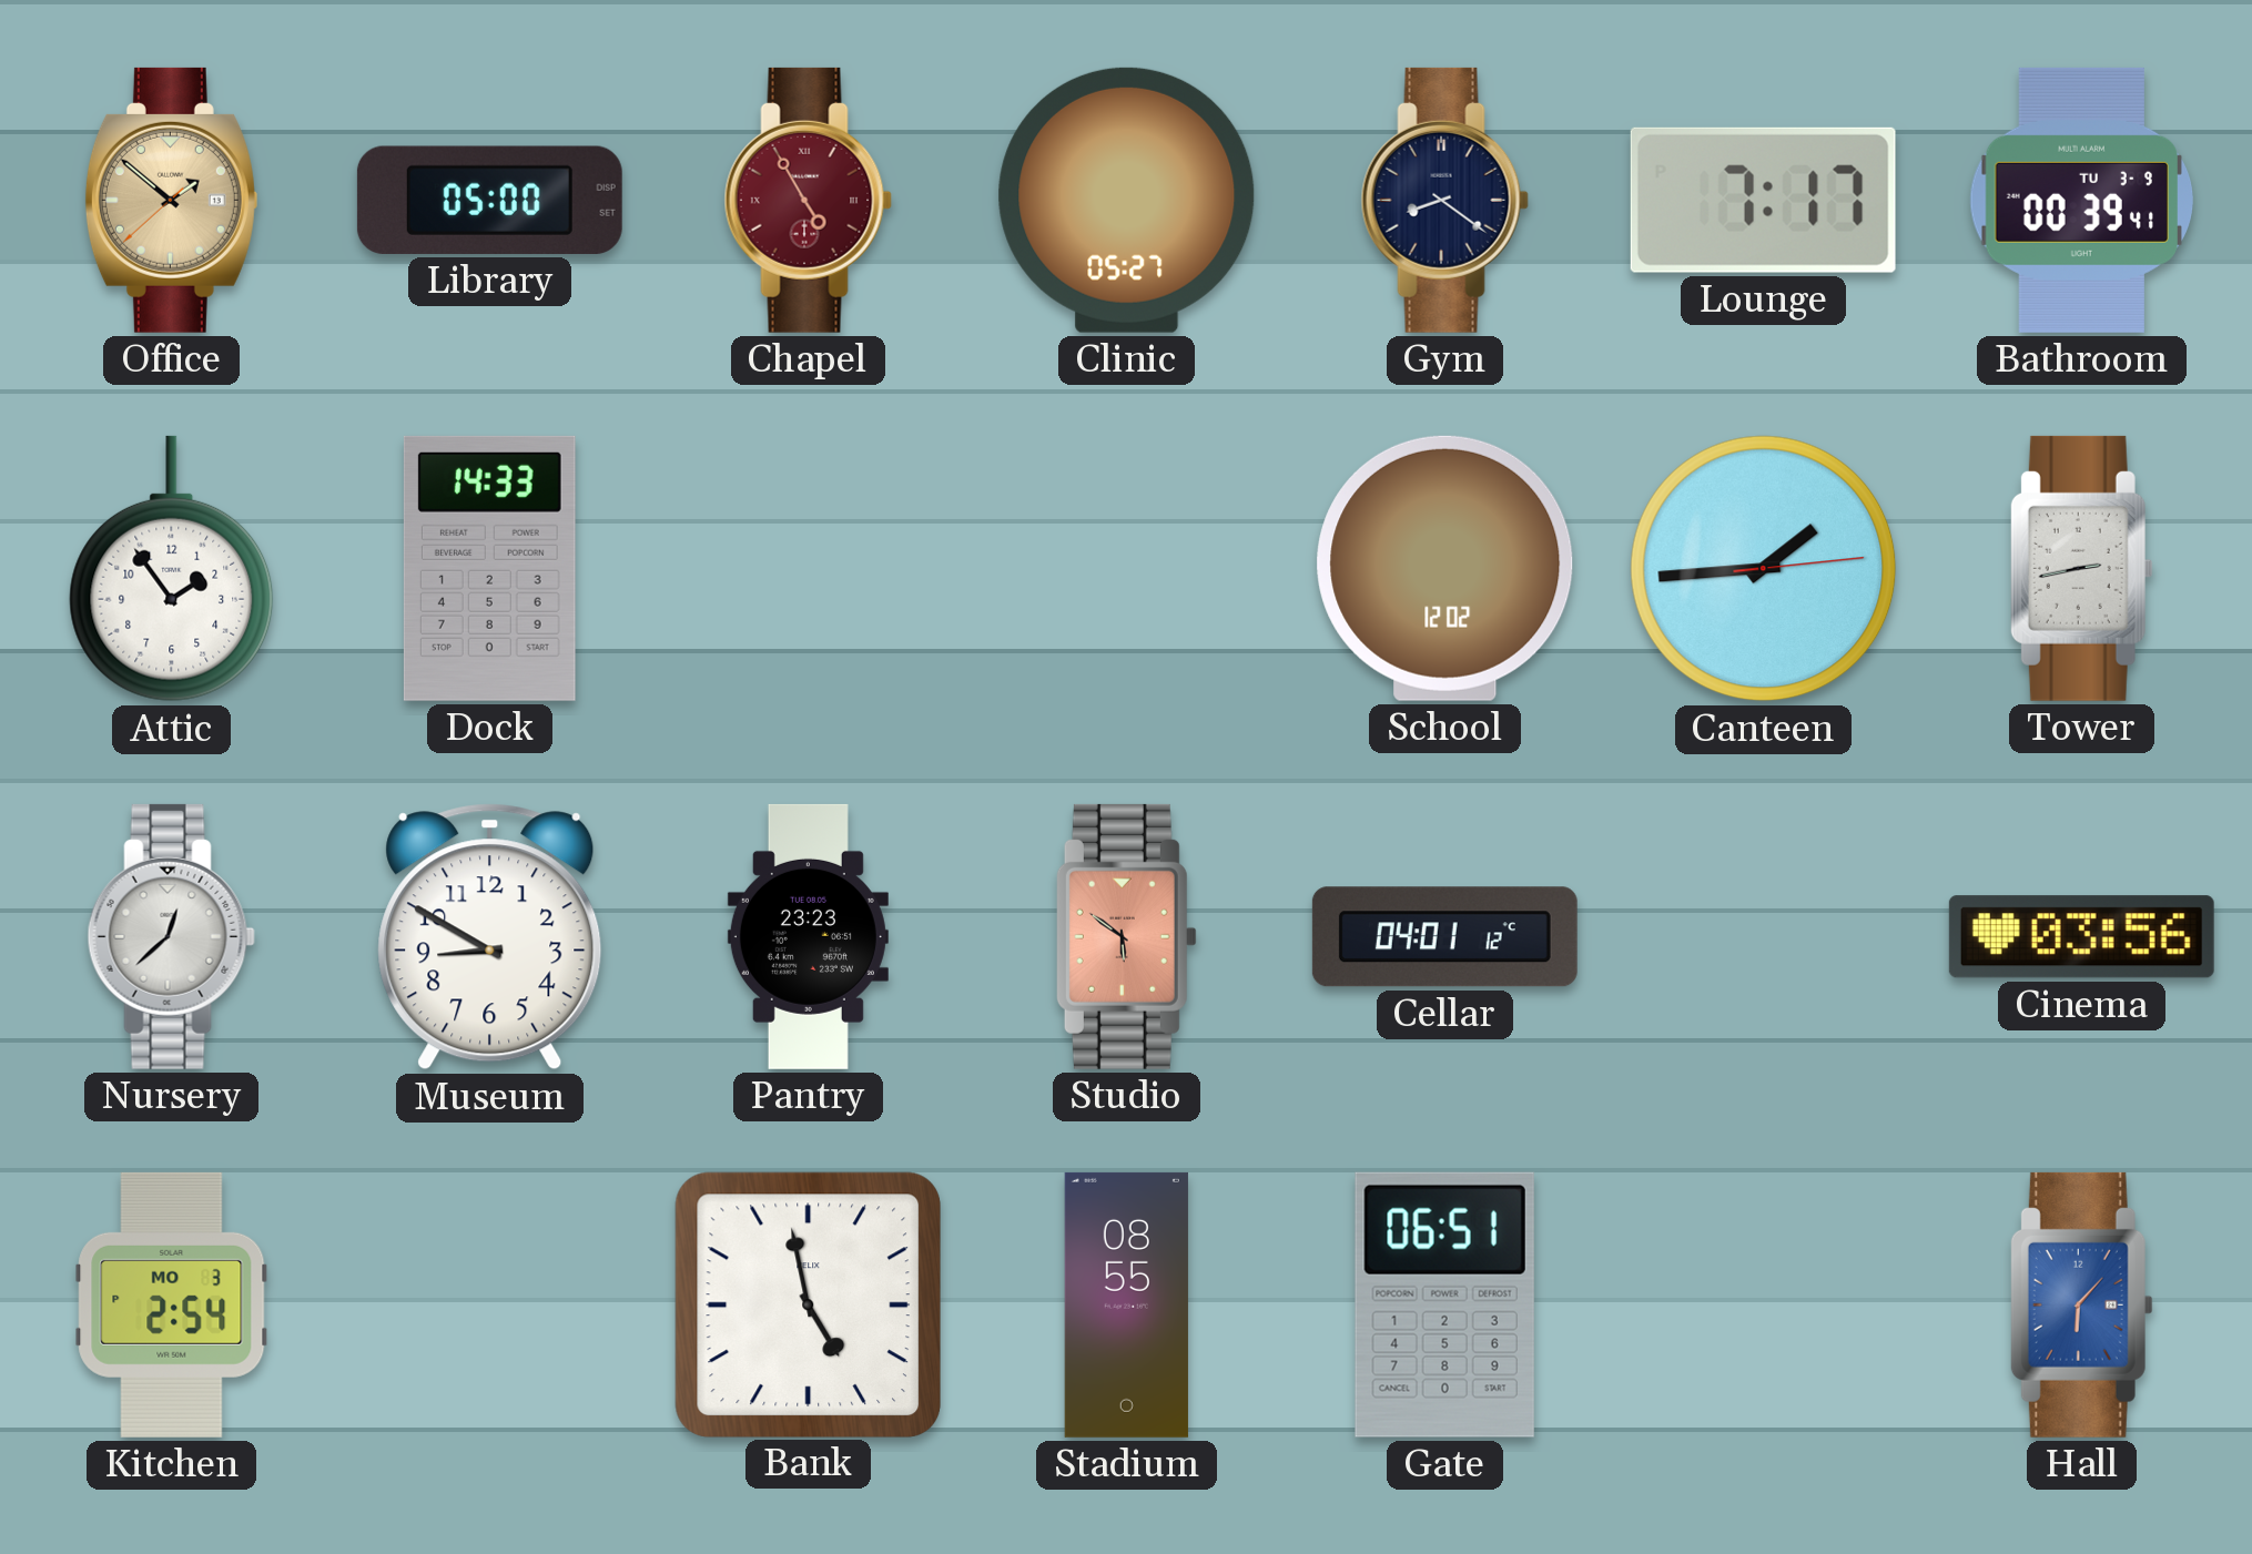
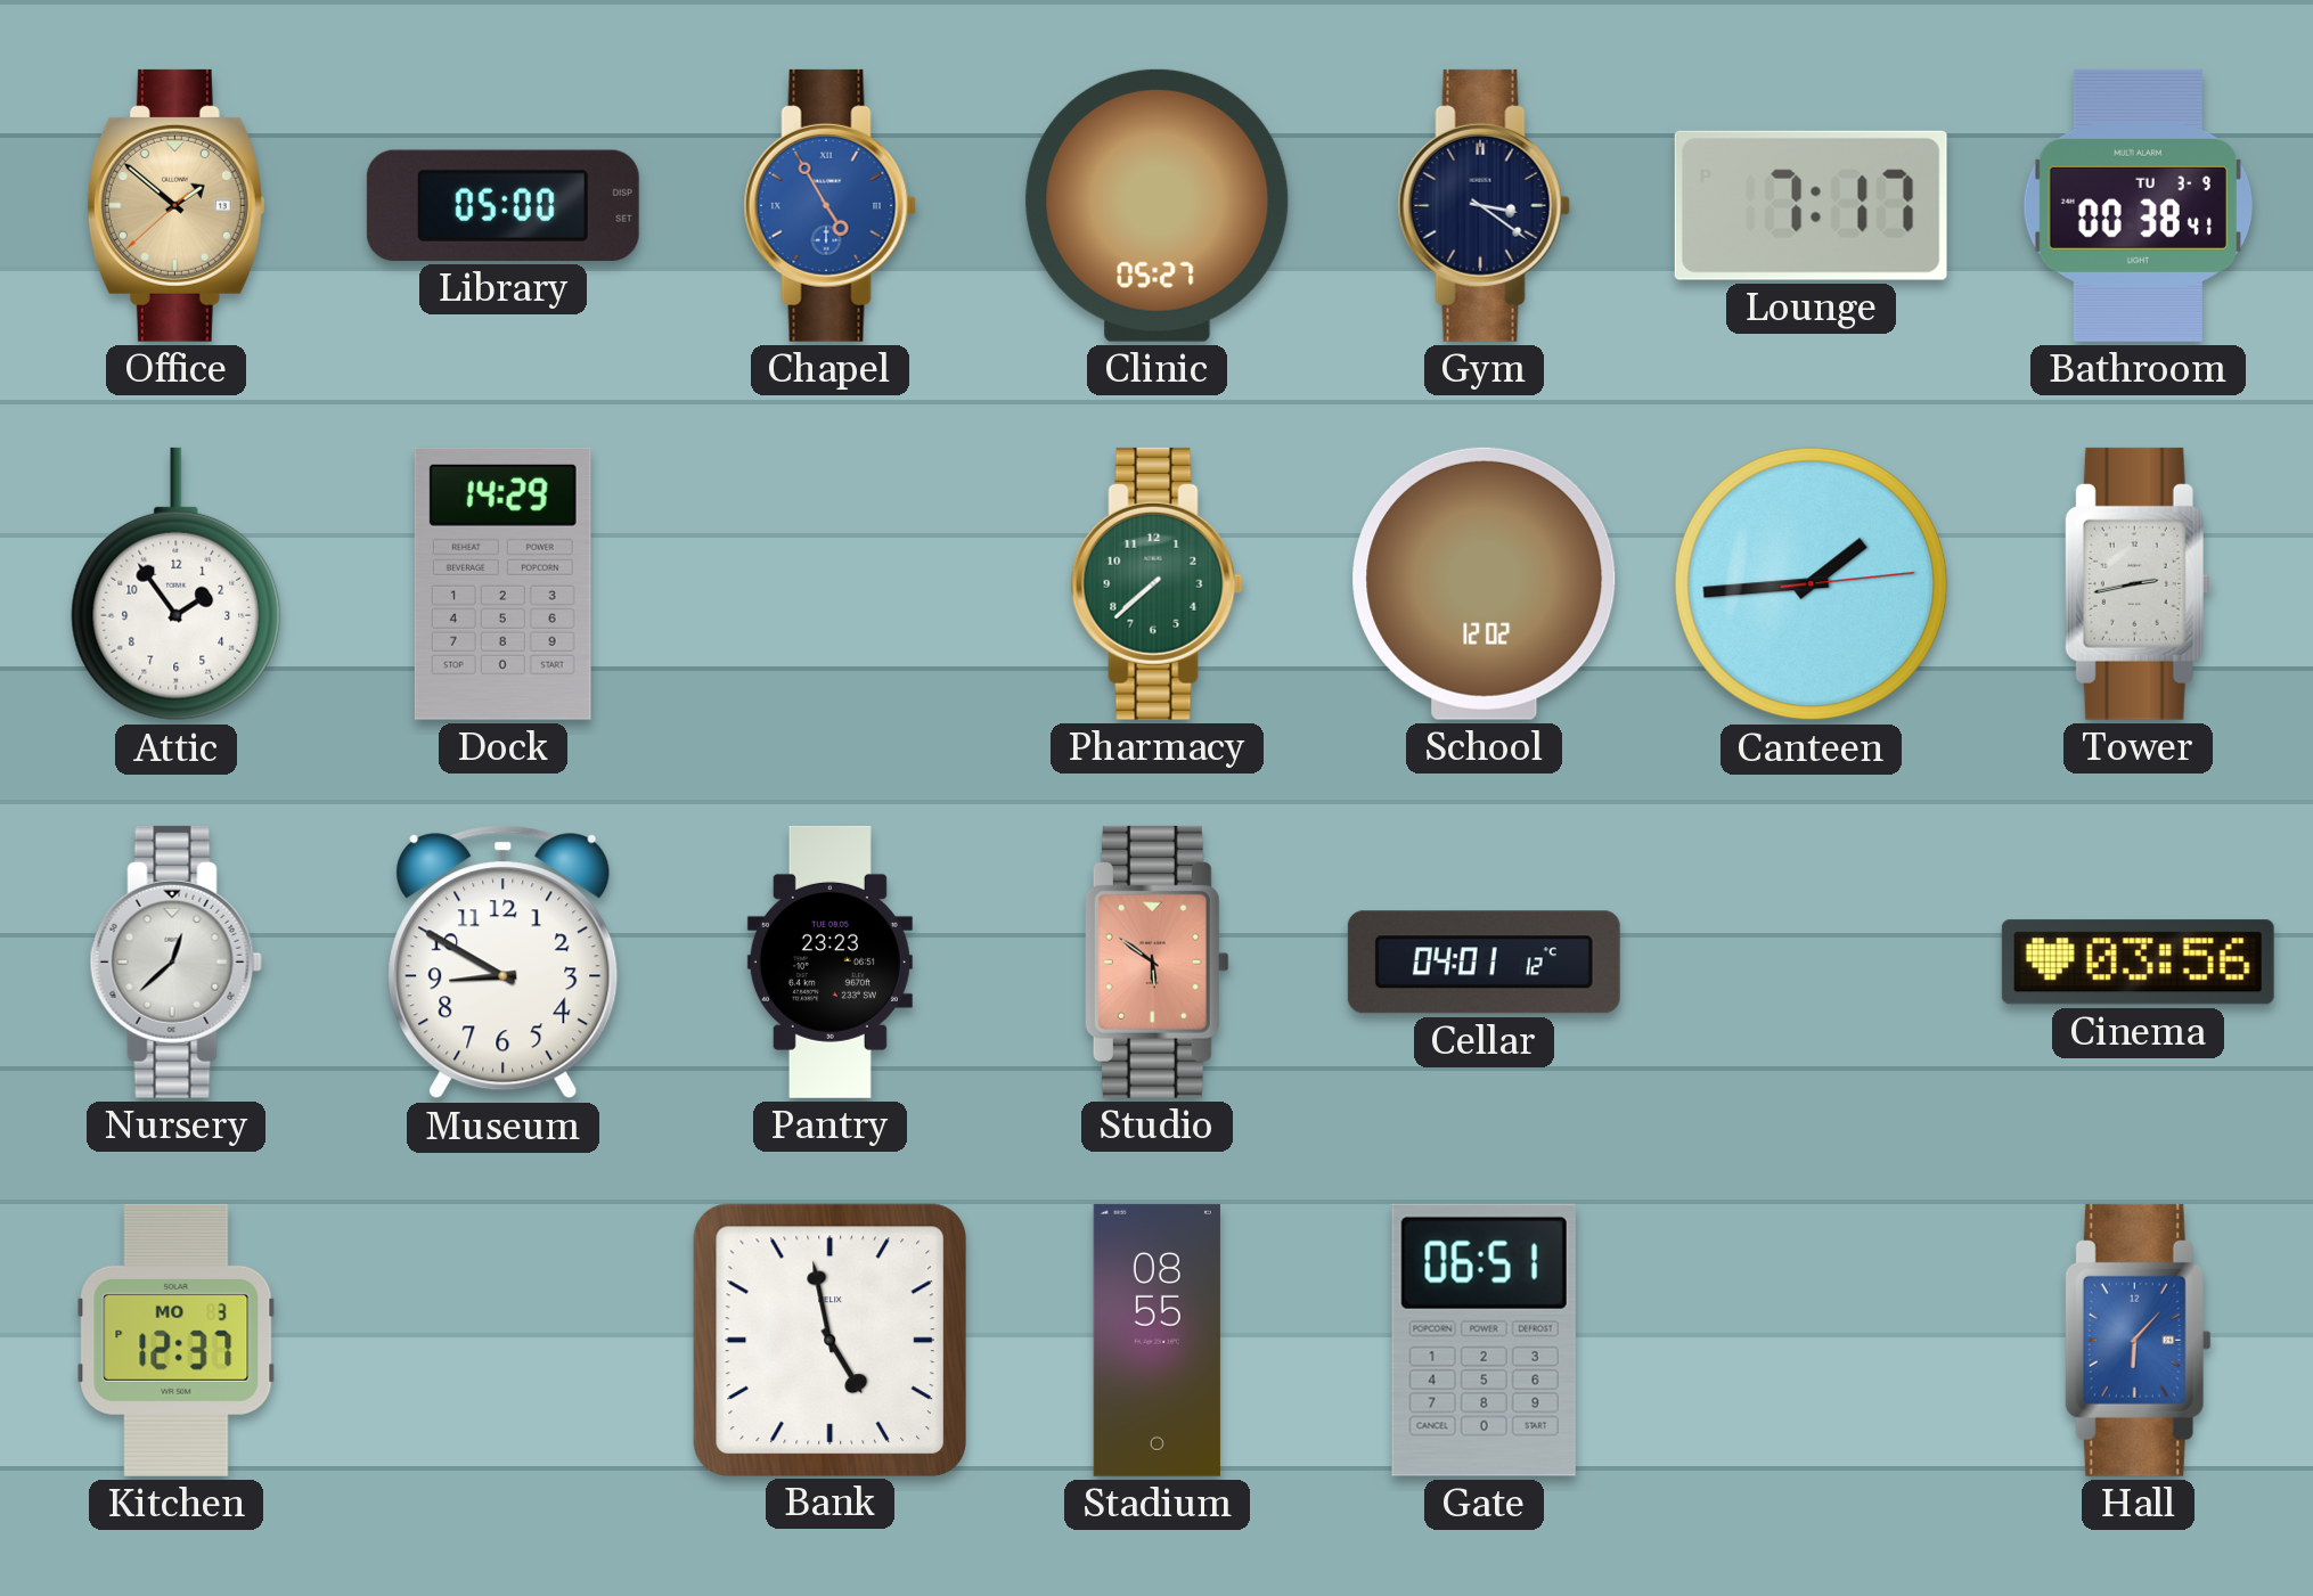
Chapel dial: burgundy -> blue
Gym: 8:21 -> 3:21
Bathroom: 00:39 -> 00:38
Dock: 14:33 -> 14:29
Pharmacy: none -> 7:38
Kitchen: 2:54 -> 12:37
